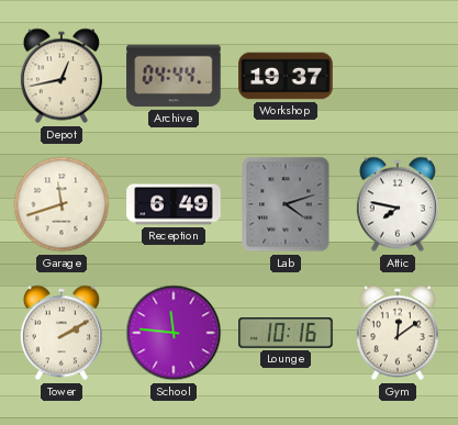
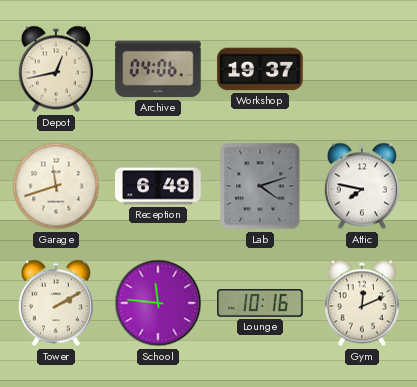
Archive: 04:44 -> 04:06
Gym: 12:09 -> 12:11
